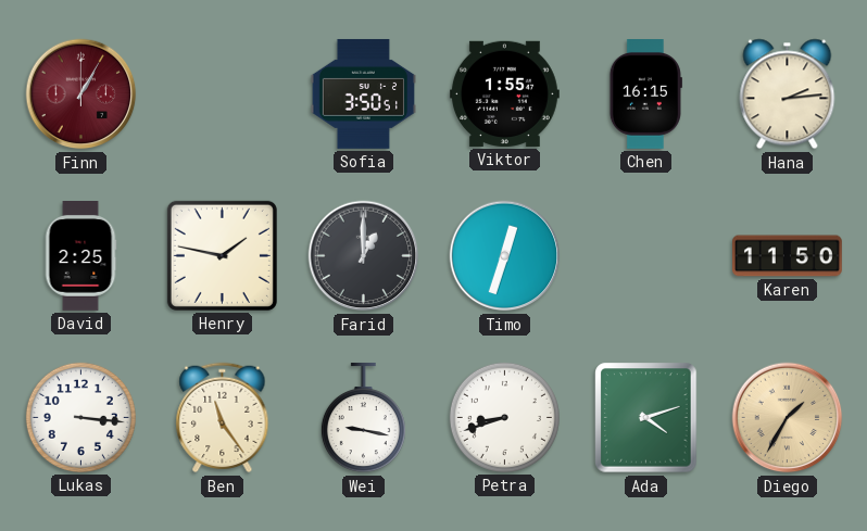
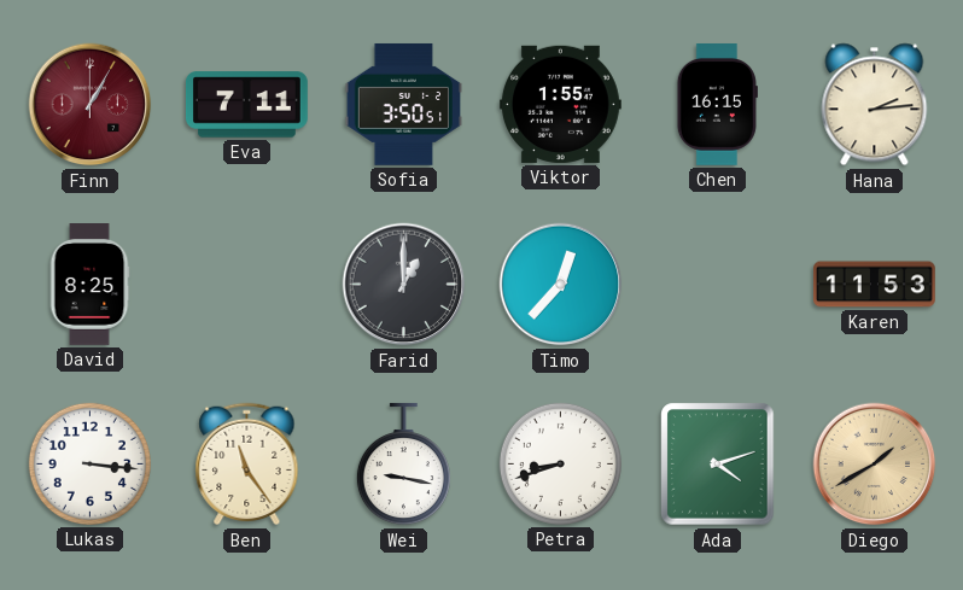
Eva: none -> 7:11
David: 2:25 -> 8:25
Henry: 1:47 -> none
Timo: 12:33 -> 12:37
Karen: 11:50 -> 11:53
Diego: 1:35 -> 1:40
